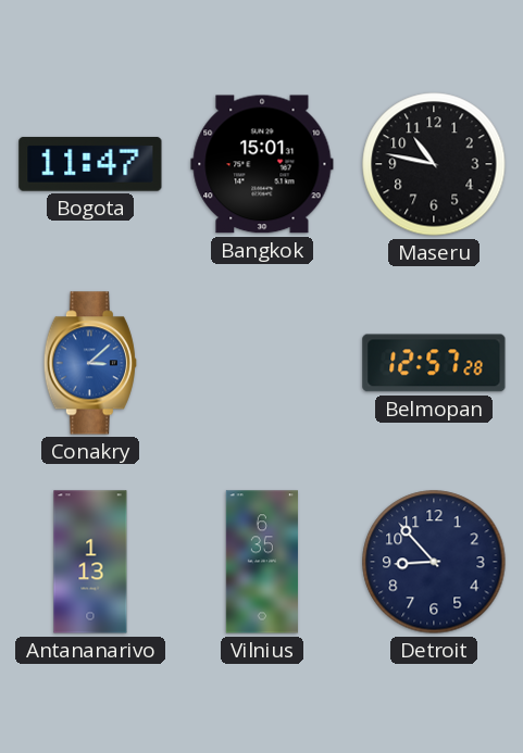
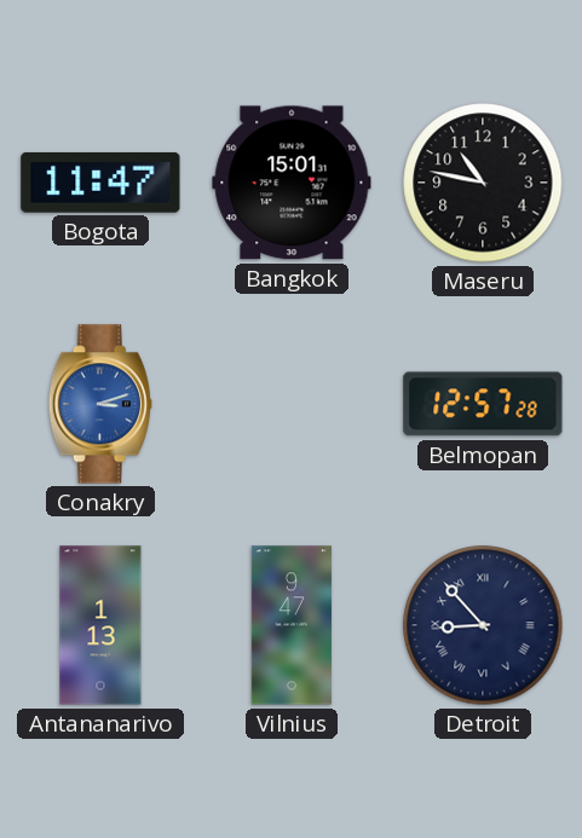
Conakry: 3:08 -> 3:12
Vilnius: 6:35 -> 9:47
Detroit numerals: Arabic -> Roman
